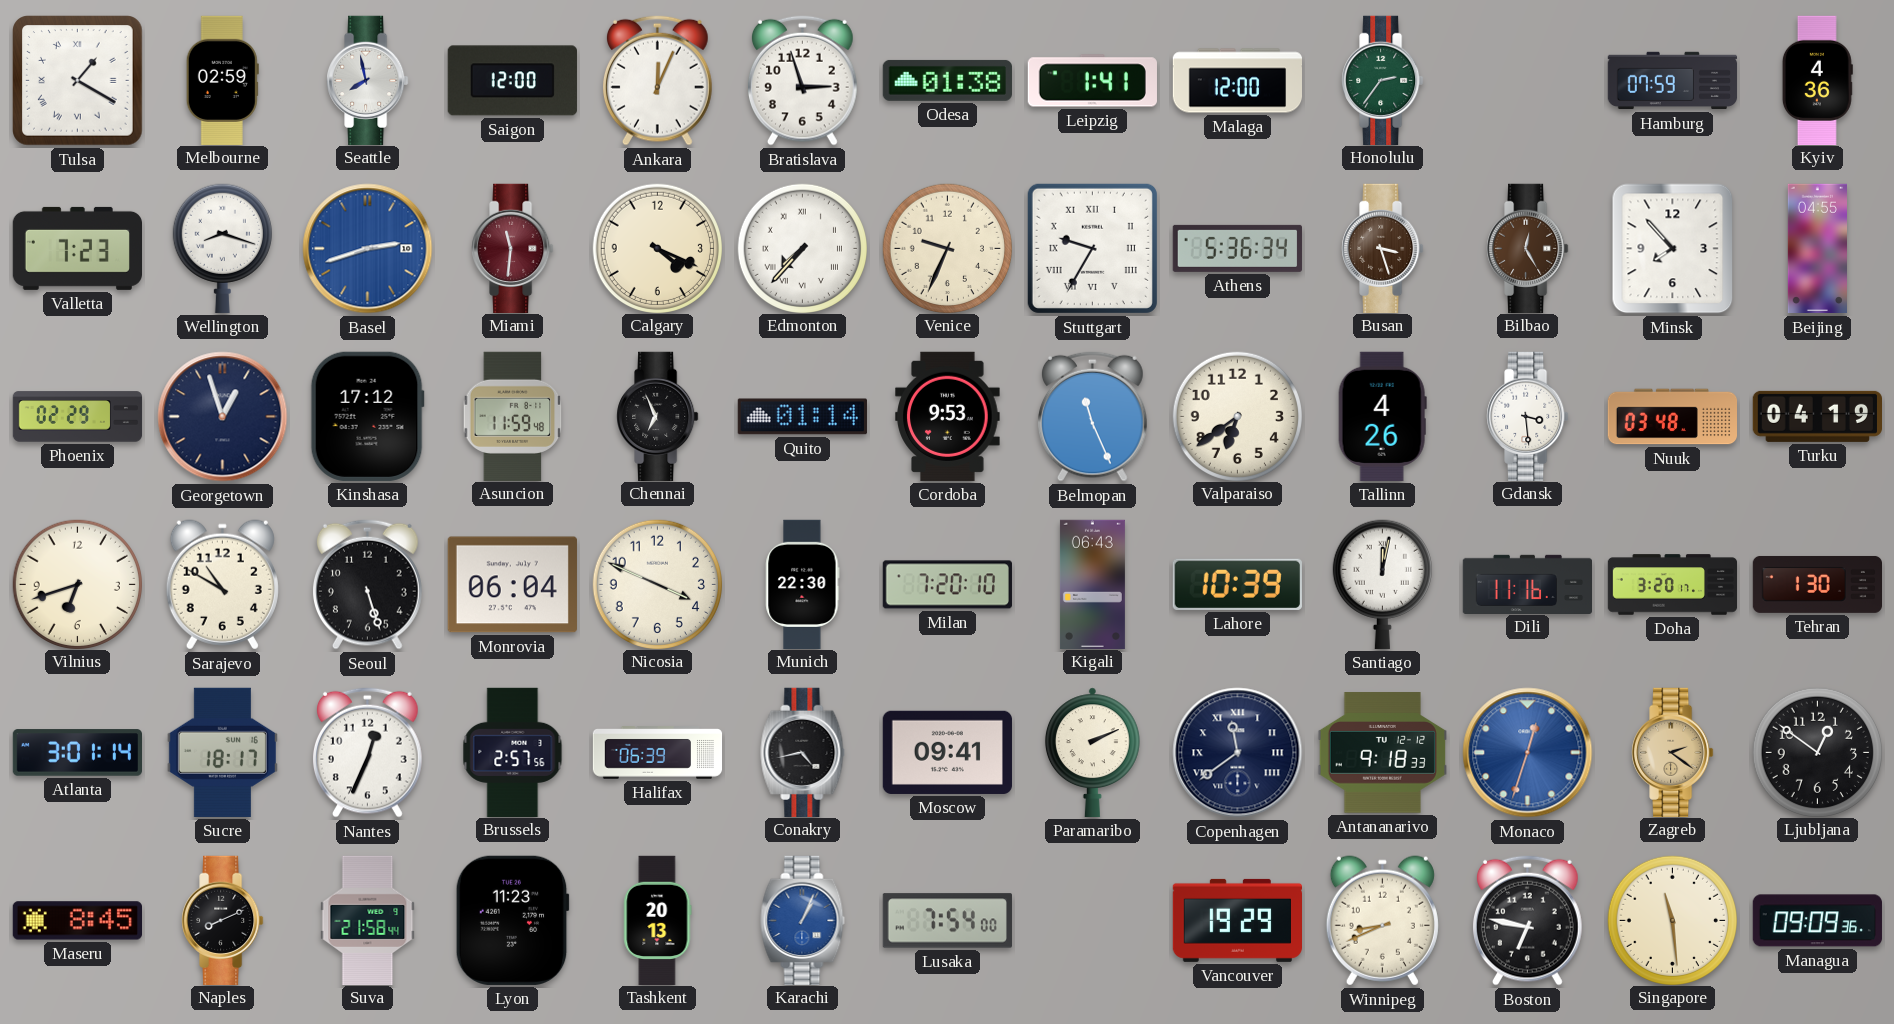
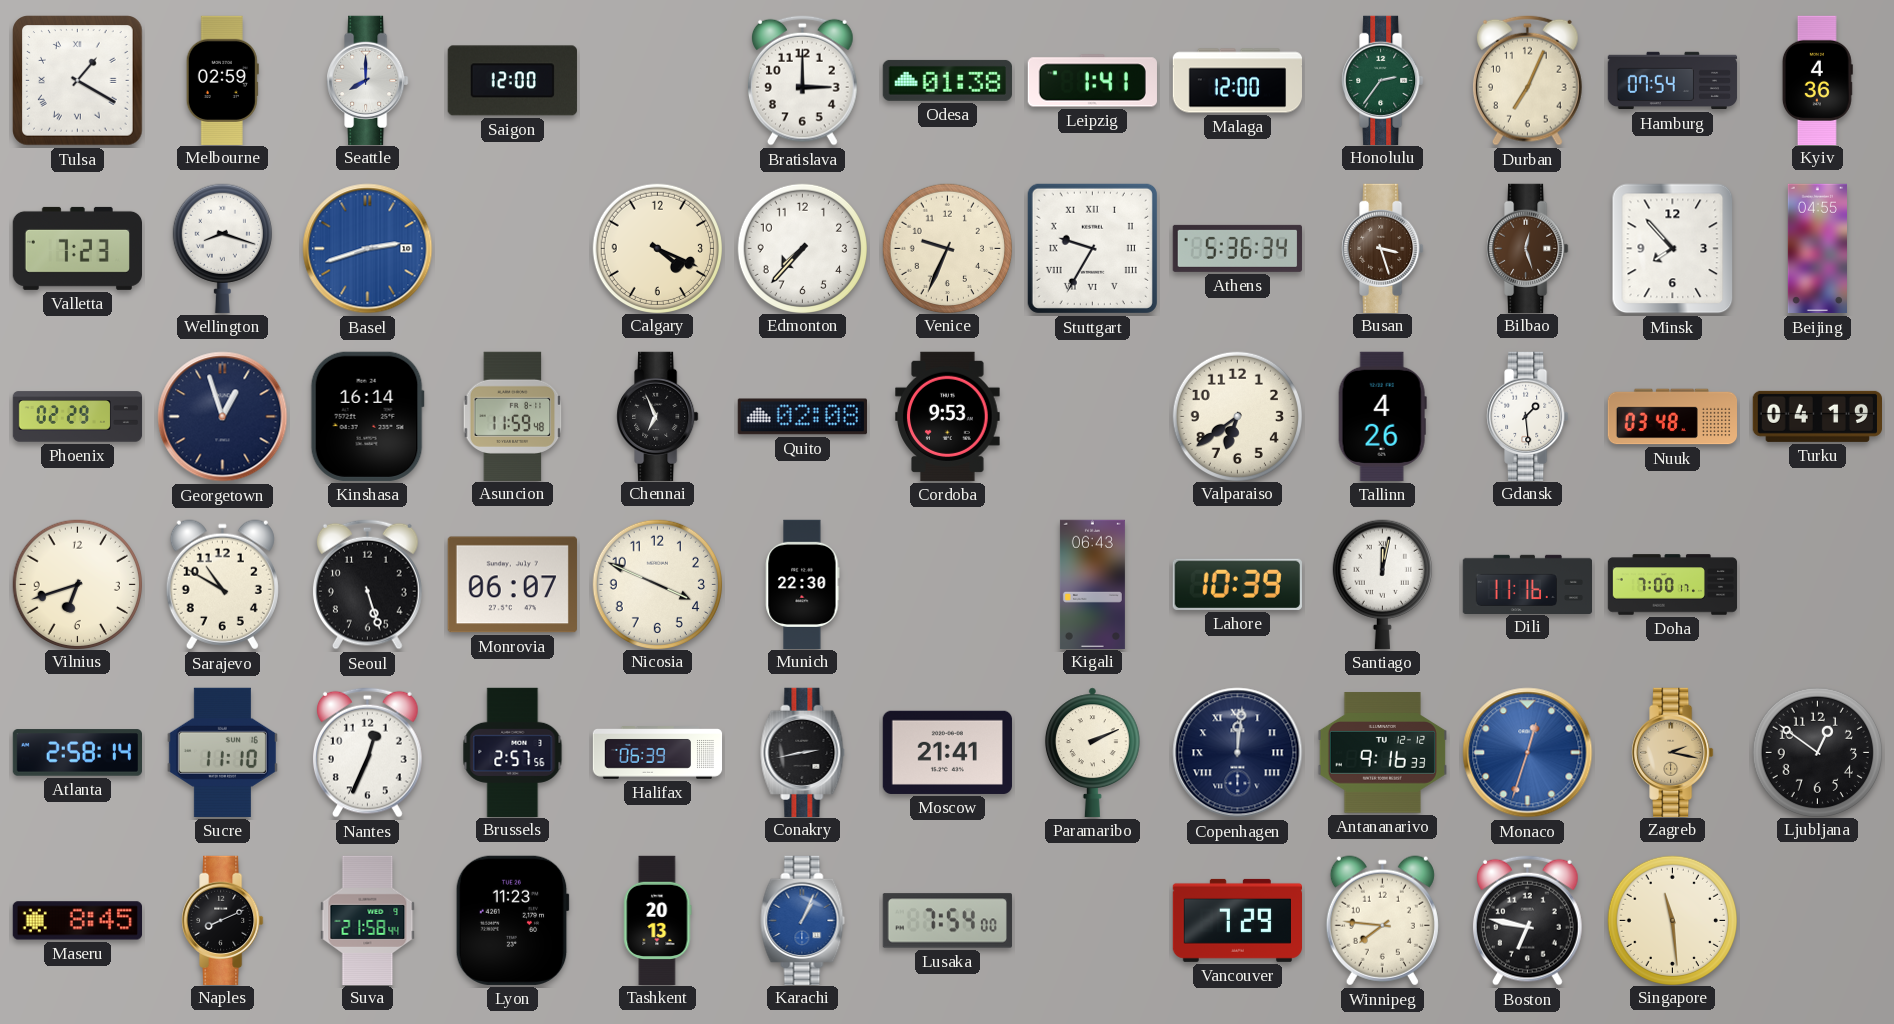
Seattle: 7:58 -> 8:00
Ankara: 12:04 -> none
Bratislava: 2:57 -> 3:00
Durban: none -> 7:04
Hamburg: 07:59 -> 07:54
Miami: 11:31 -> none
Edmonton numerals: Roman -> Arabic
Bilbao: 12:25 -> 12:27
Kinshasa: 17:12 -> 16:14
Quito: 01:14 -> 02:08
Belmopan: 11:26 -> none
Gdansk: 3:29 -> 1:29
Monrovia: 06:04 -> 06:07
Milan: 7:20 -> none
Doha: 3:20 -> 7:00
Tehran: 1:30 -> none
Atlanta: 3:01 -> 2:58
Sucre: 18:17 -> 11:10
Conakry: 4:43 -> 2:43
Moscow: 09:41 -> 21:41
Copenhagen: 11:39 -> 12:01
Antananarivo: 9:18 -> 9:16
Zagreb: 2:21 -> 2:17
Vancouver: 19:29 -> 7:29
Winnipeg: 8:41 -> 7:46
Managua: 09:09 -> none
